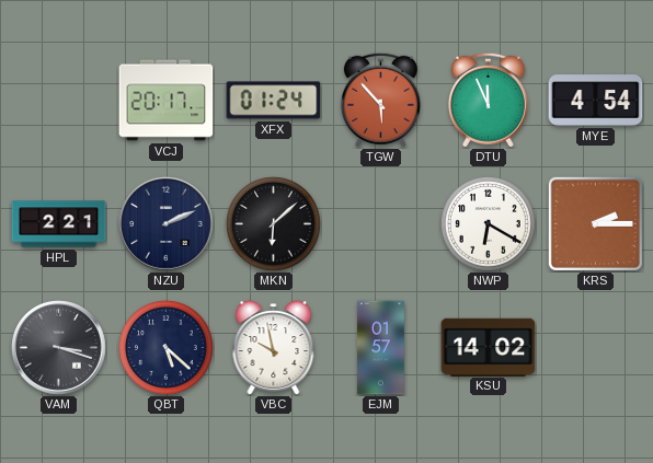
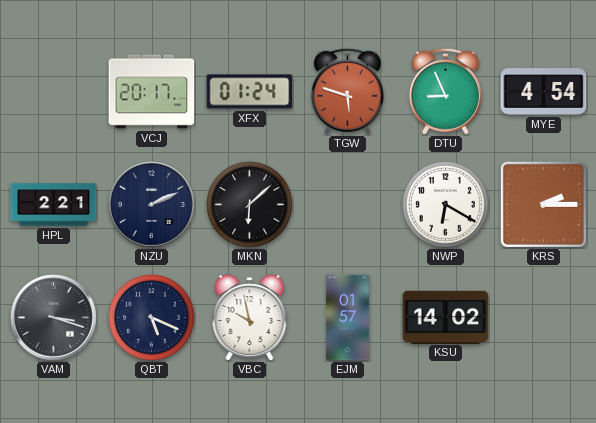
TGW: 5:53 -> 5:48
DTU: 11:56 -> 8:56
QBT: 5:22 -> 5:19
